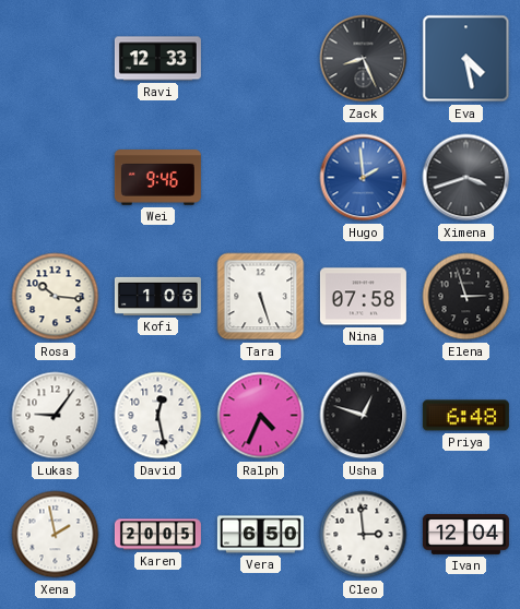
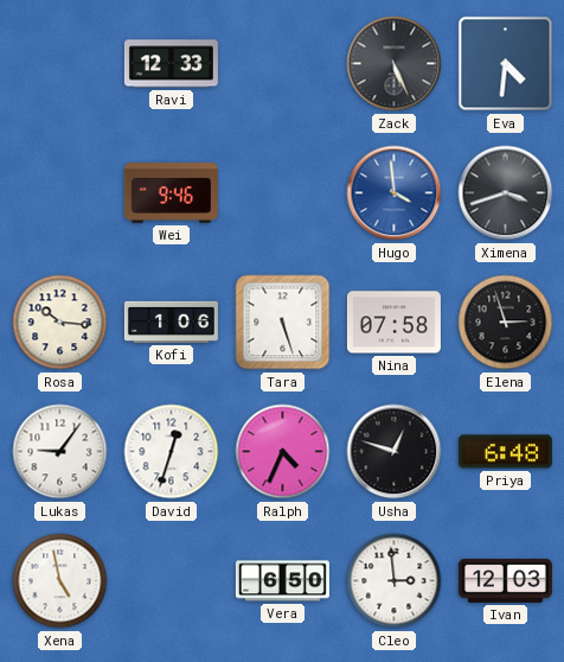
Zack: 8:26 -> 5:26
Eva: 4:28 -> 4:31
Hugo: 1:59 -> 3:59
David: 12:28 -> 12:33
Xena: 1:58 -> 4:58
Karen: 20:05 -> none
Ivan: 12:04 -> 12:03
